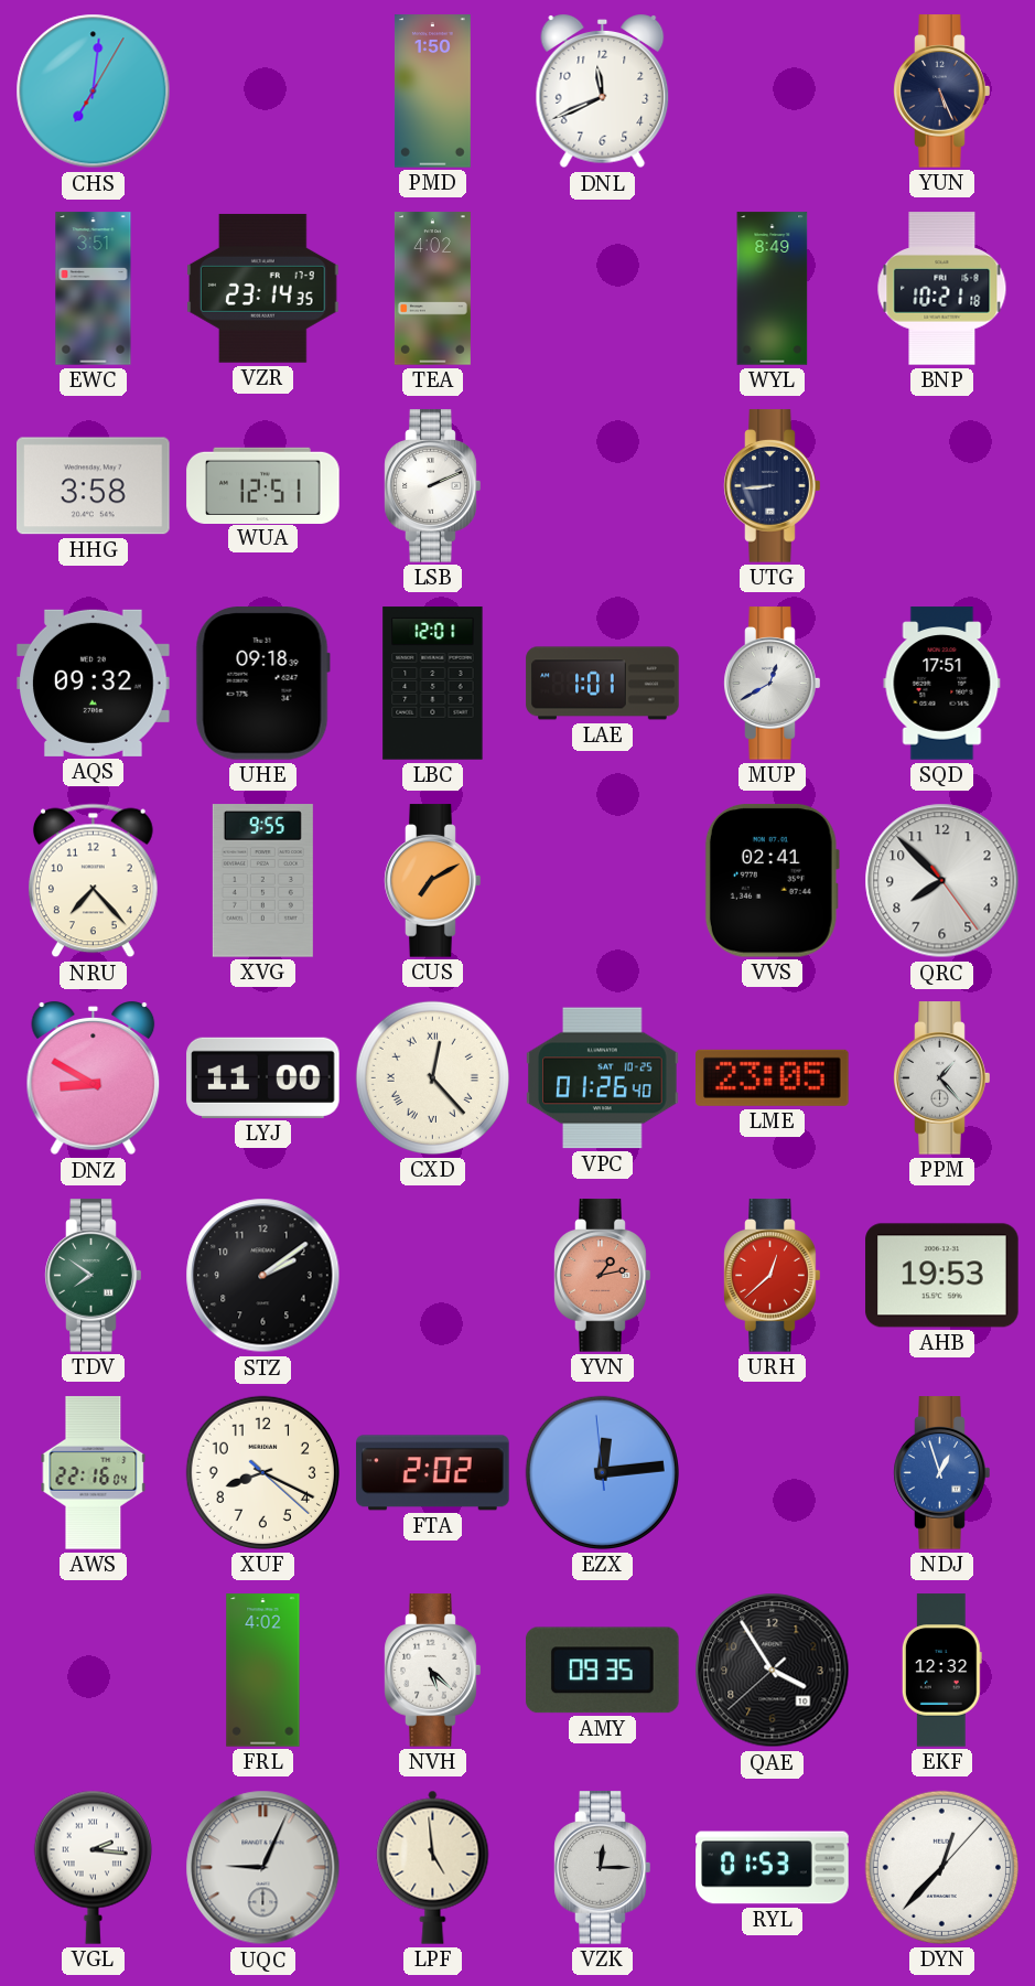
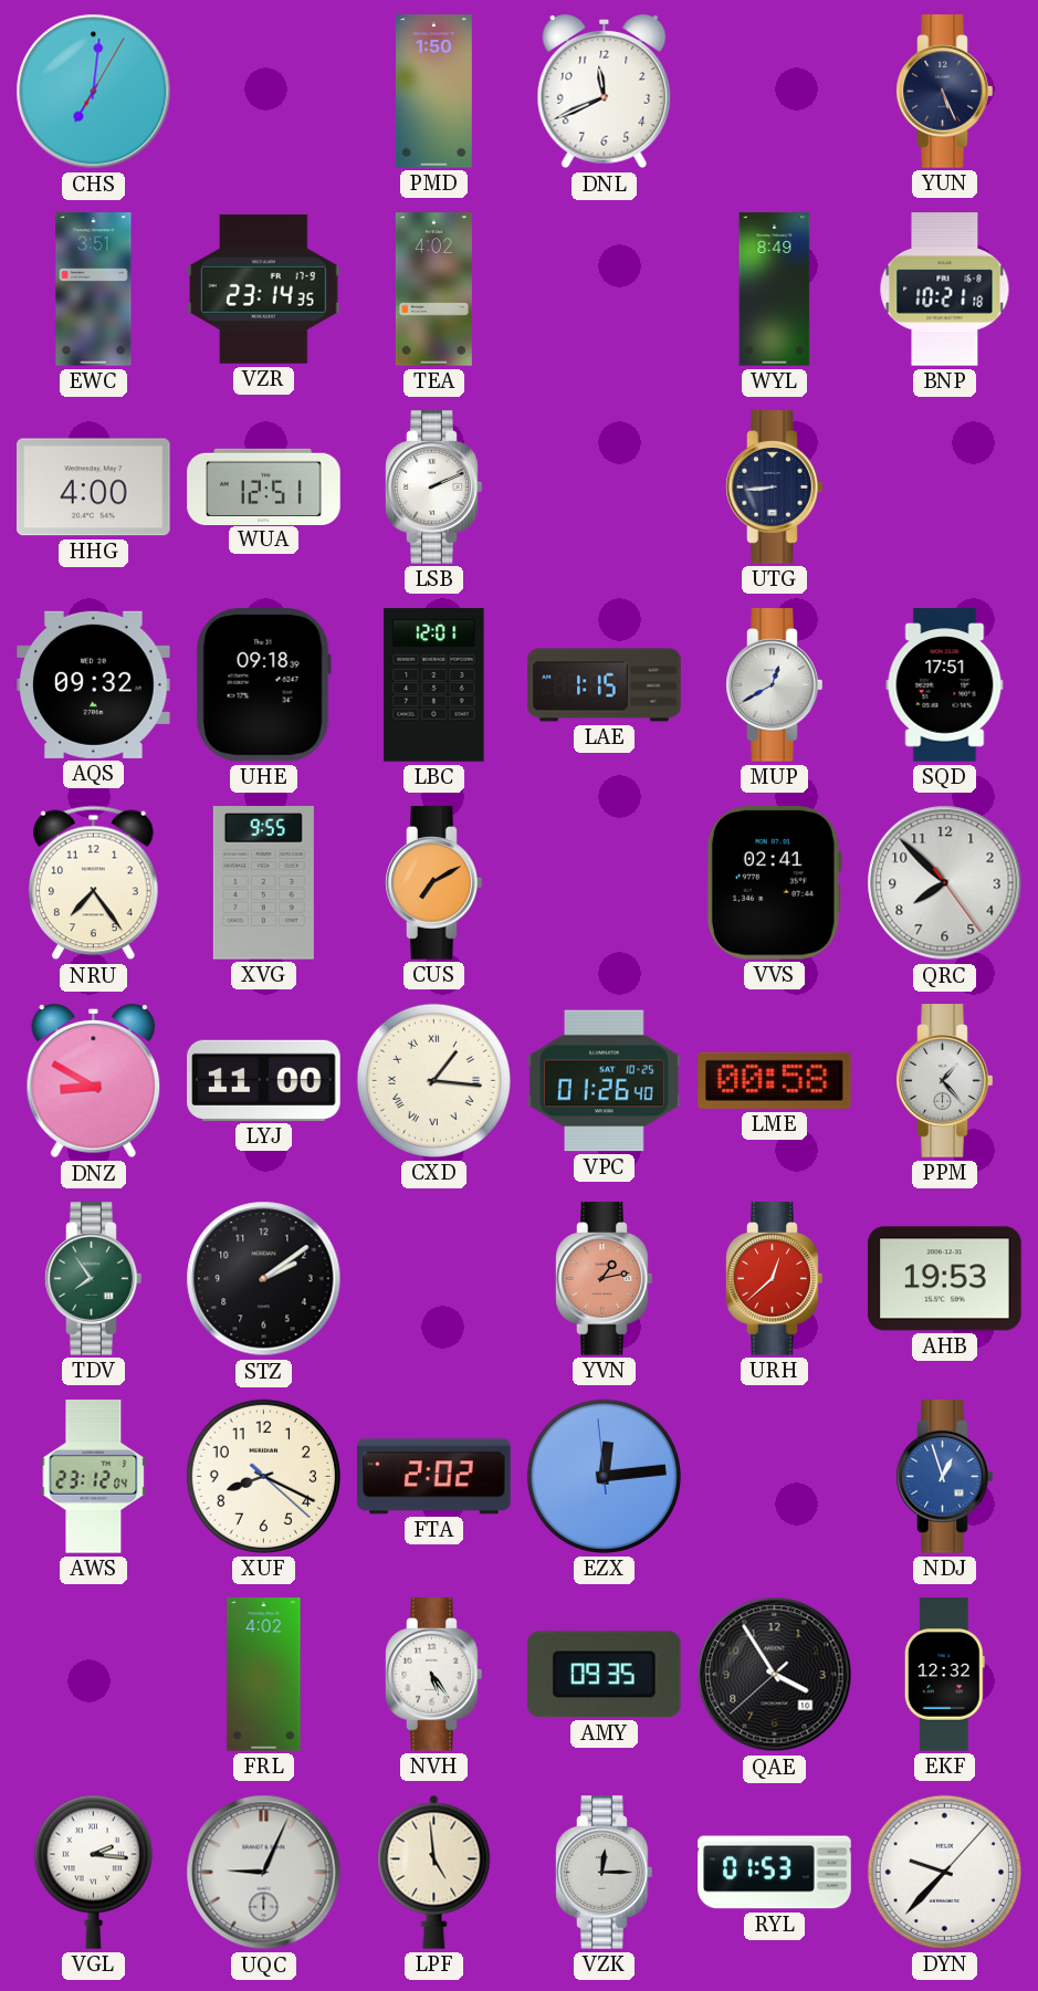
HHG: 3:58 -> 4:00
LAE: 1:01 -> 1:15
NRU: 7:23 -> 7:24
CXD: 12:23 -> 1:16
LME: 23:05 -> 00:58
TDV: 7:51 -> 7:54
AWS: 22:16 -> 23:12
NVH: 5:22 -> 5:24
DYN: 12:37 -> 9:37
